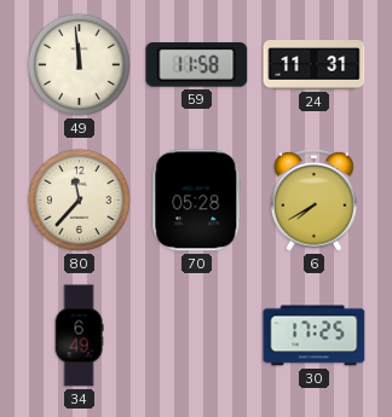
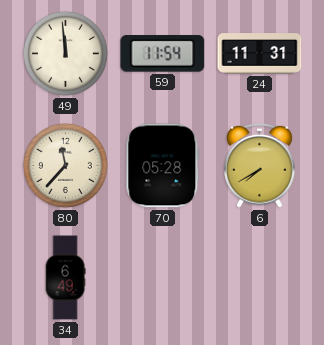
59: 11:58 -> 11:54
30: 17:25 -> none
